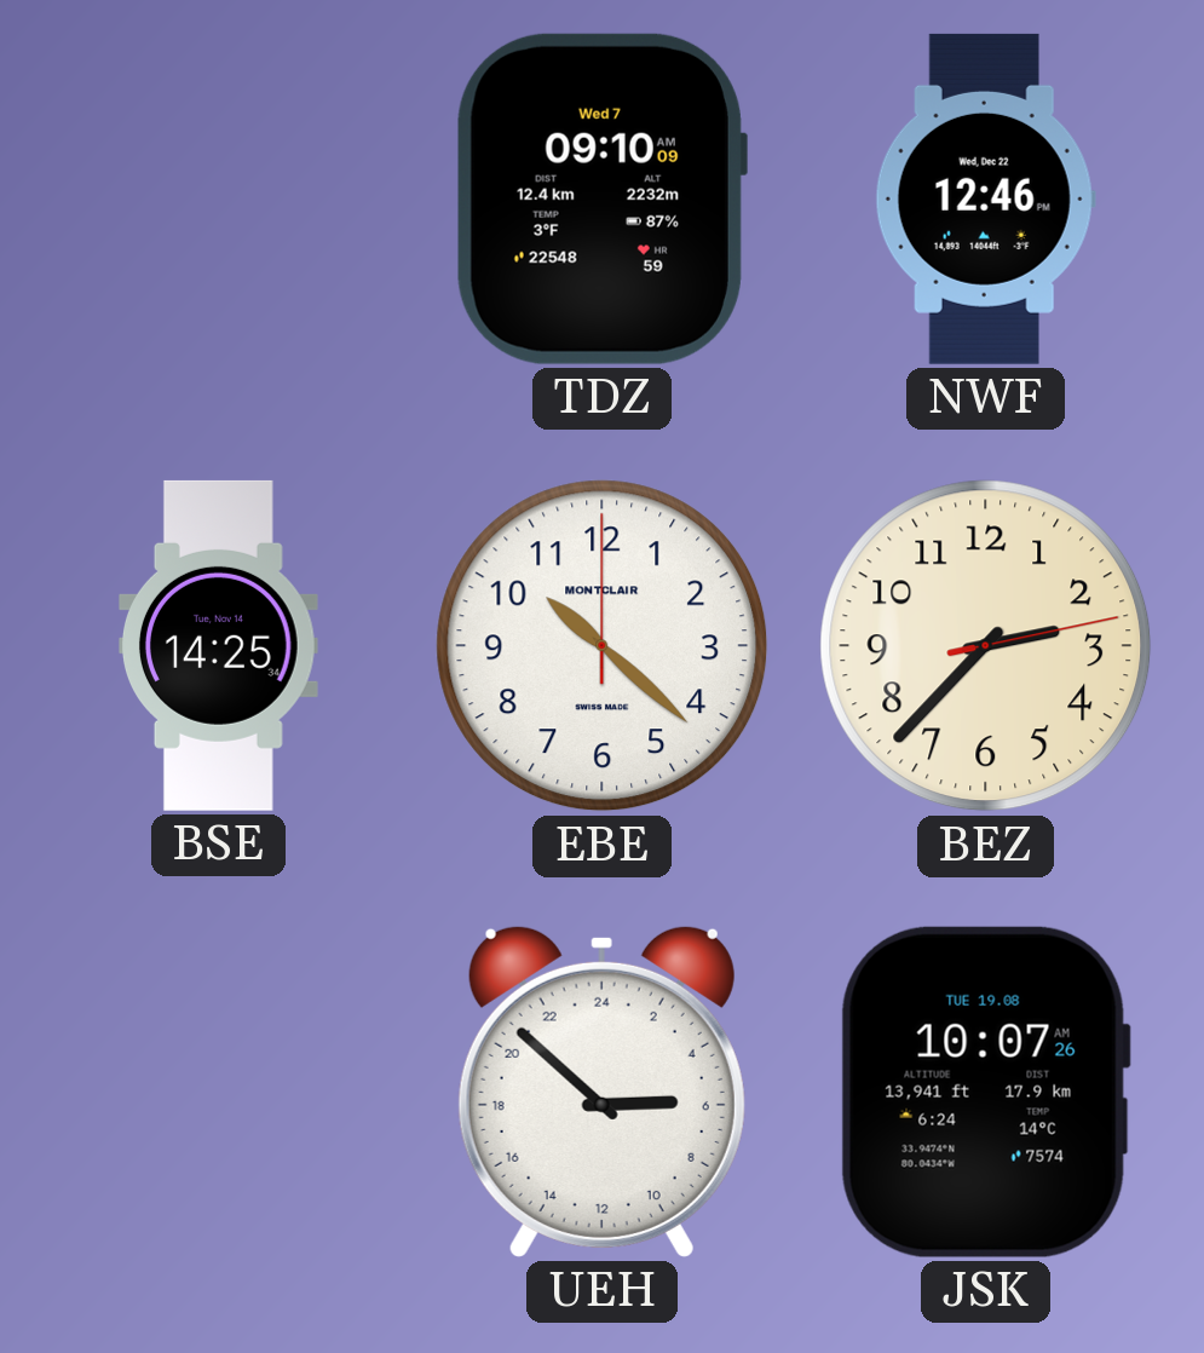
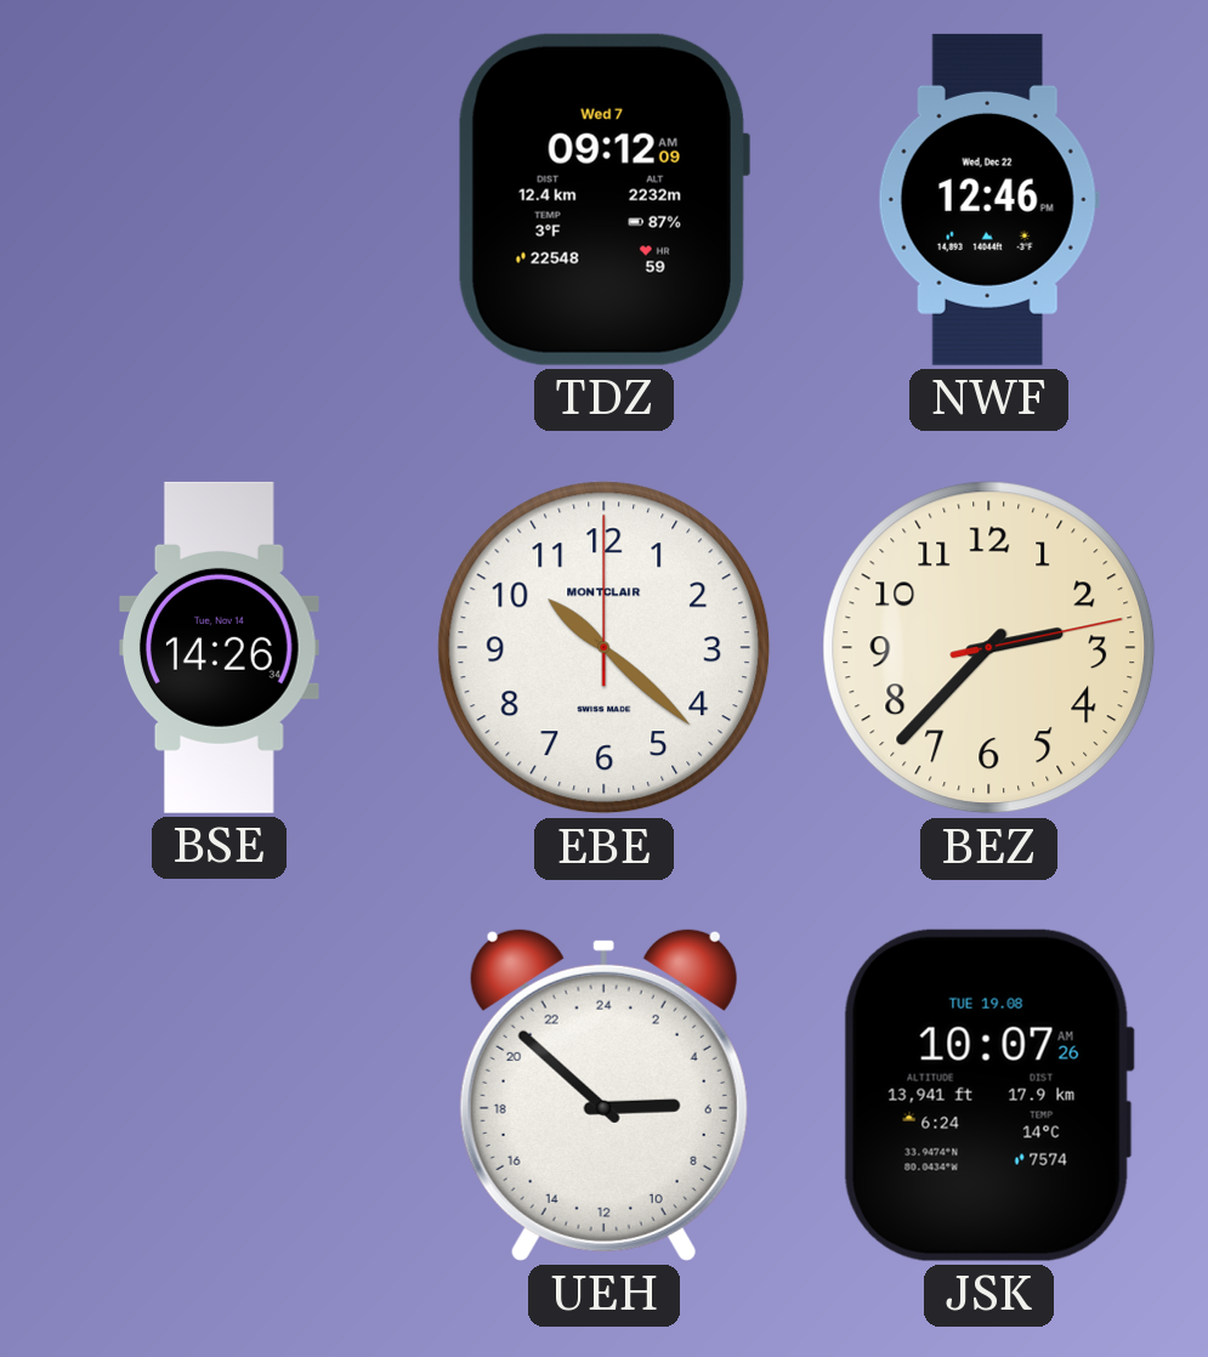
TDZ: 09:10 -> 09:12
BSE: 14:25 -> 14:26
